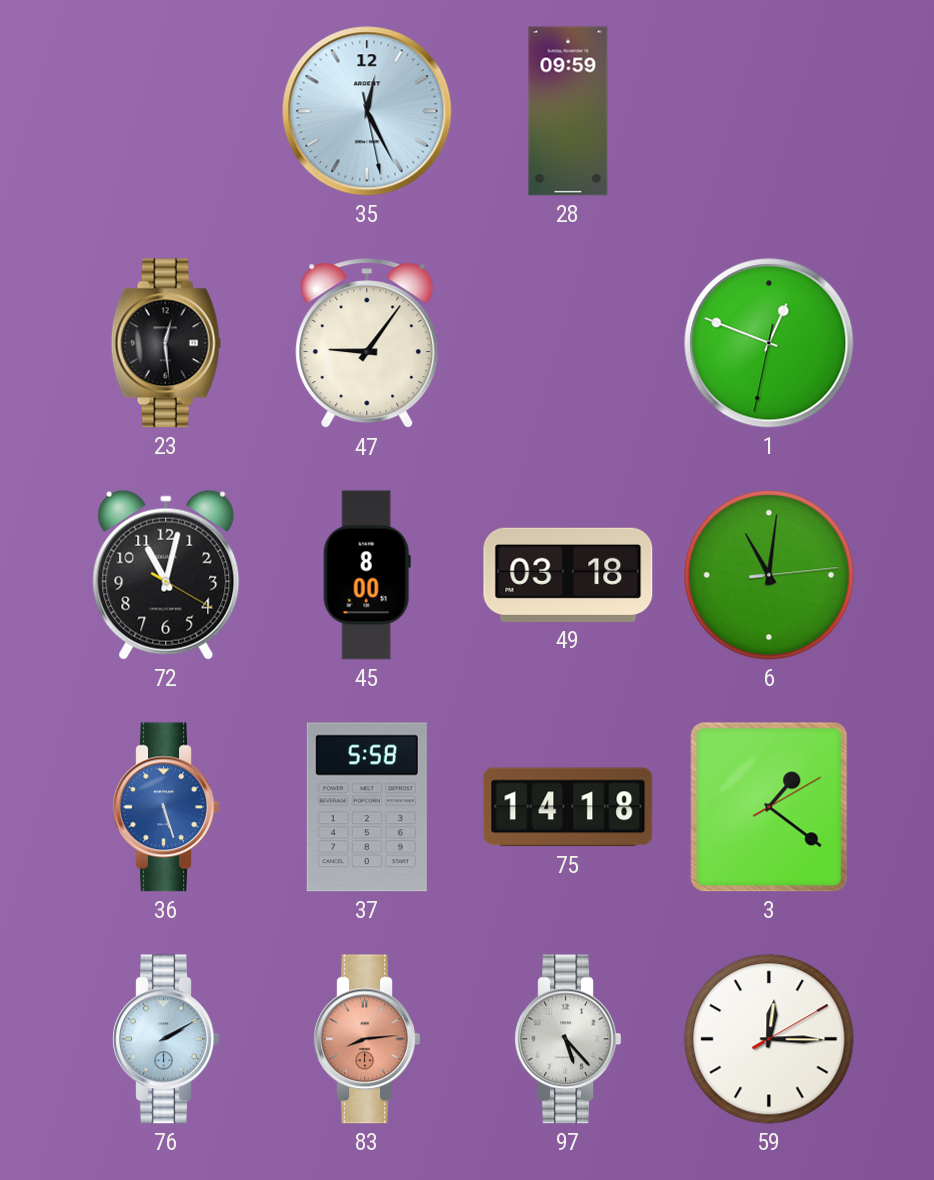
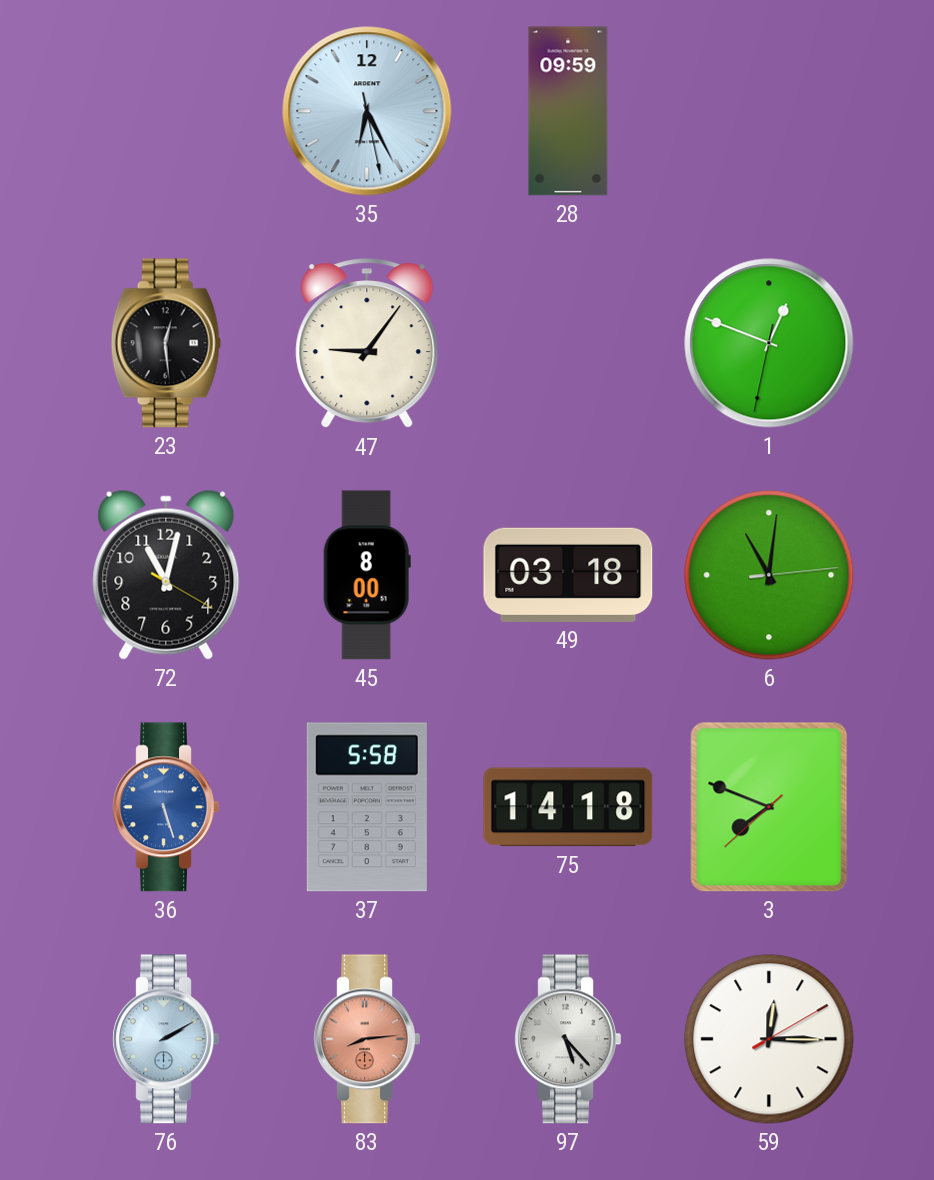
35: 12:25 -> 6:25
3: 1:21 -> 7:48
